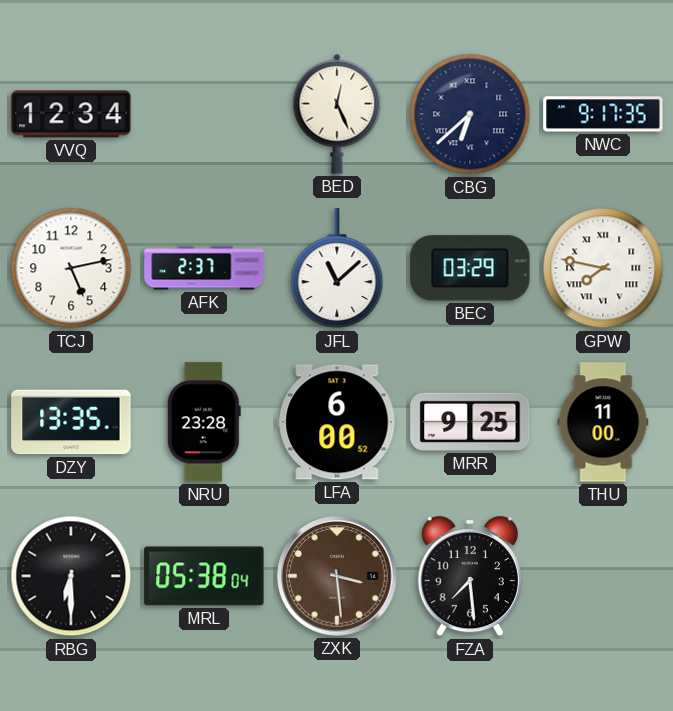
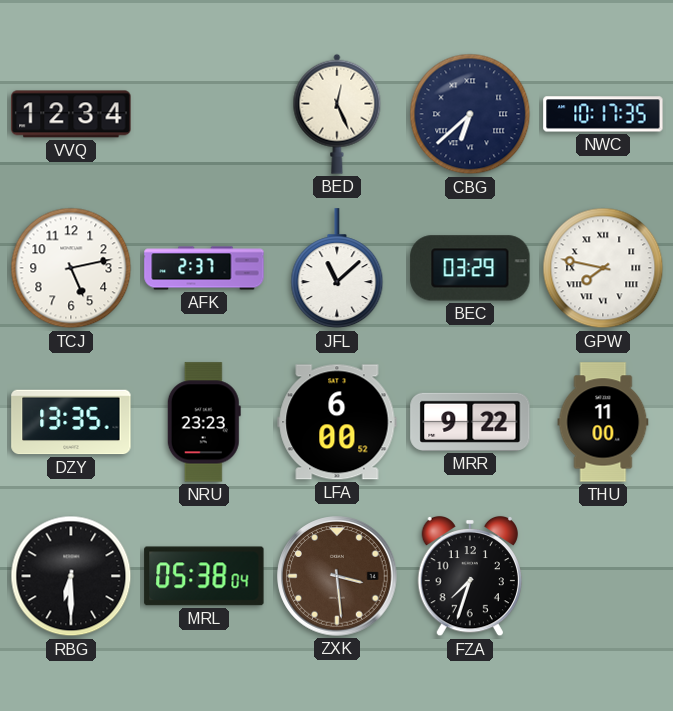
NWC: 9:17 -> 10:17
NRU: 23:28 -> 23:23
MRR: 9:25 -> 9:22
FZA: 7:29 -> 7:33
